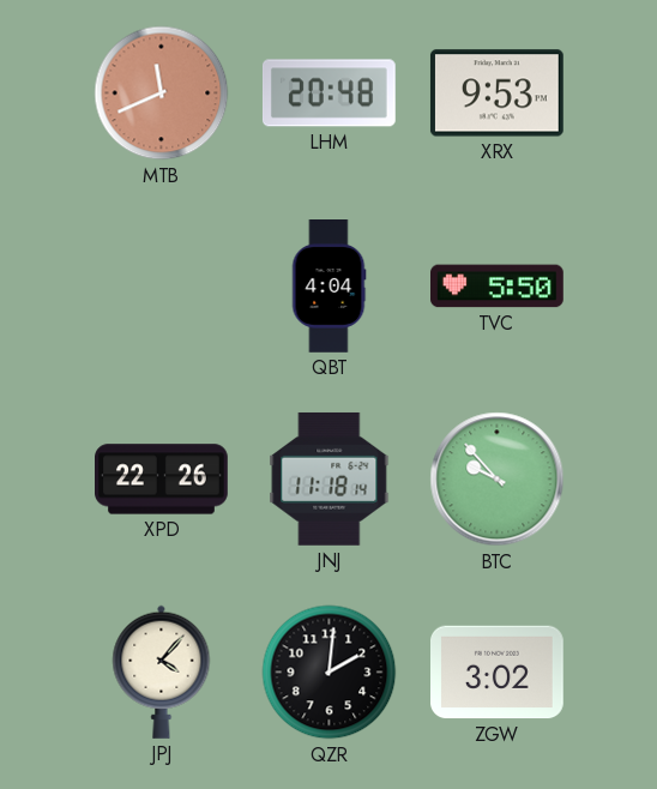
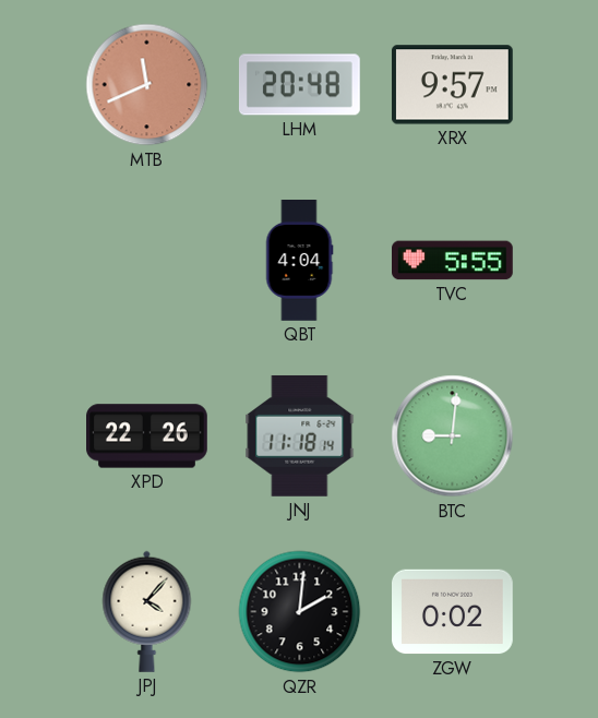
XRX: 9:53 -> 9:57
TVC: 5:50 -> 5:55
BTC: 9:53 -> 9:01
ZGW: 3:02 -> 0:02
